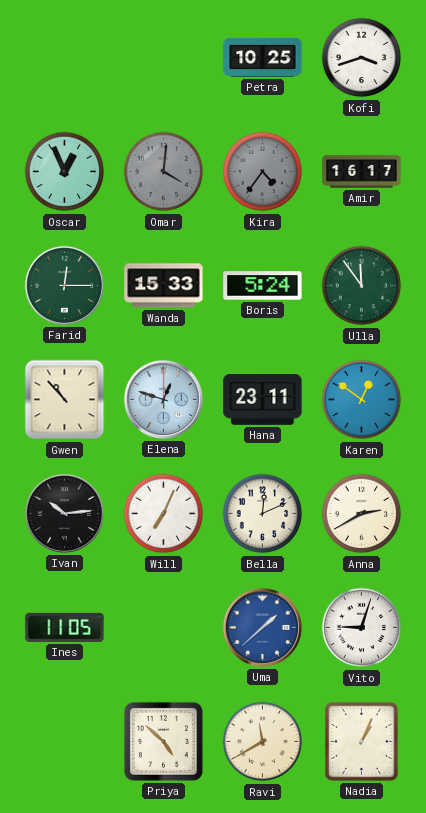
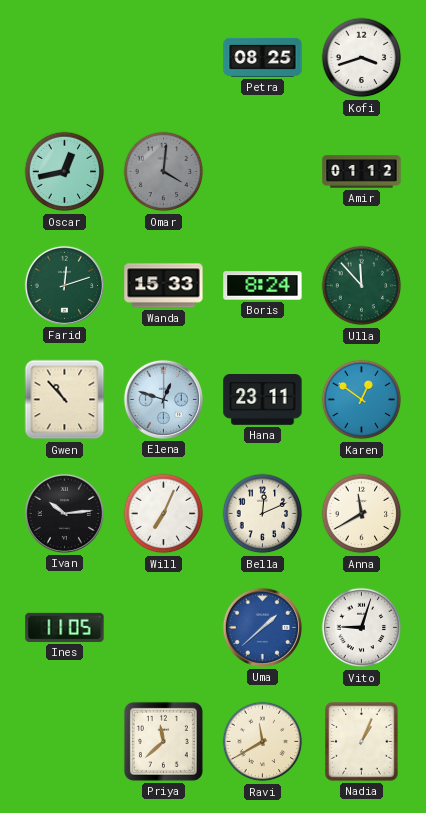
Petra: 10:25 -> 08:25
Oscar: 12:56 -> 12:43
Kira: 4:36 -> none
Amir: 16:17 -> 01:12
Farid: 12:15 -> 12:12
Boris: 5:24 -> 8:24
Ulla: 11:54 -> 11:53
Anna: 2:40 -> 11:40
Priya: 4:52 -> 11:38
